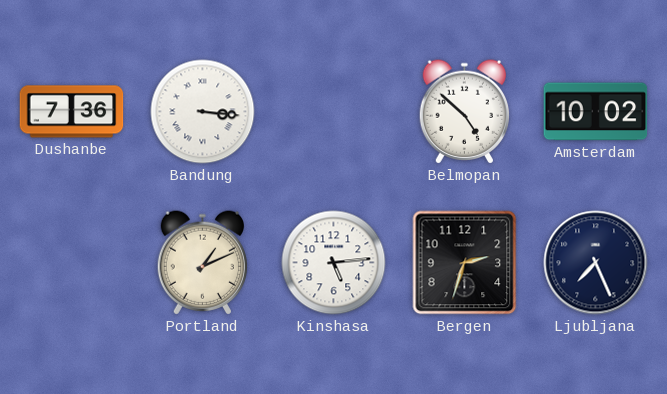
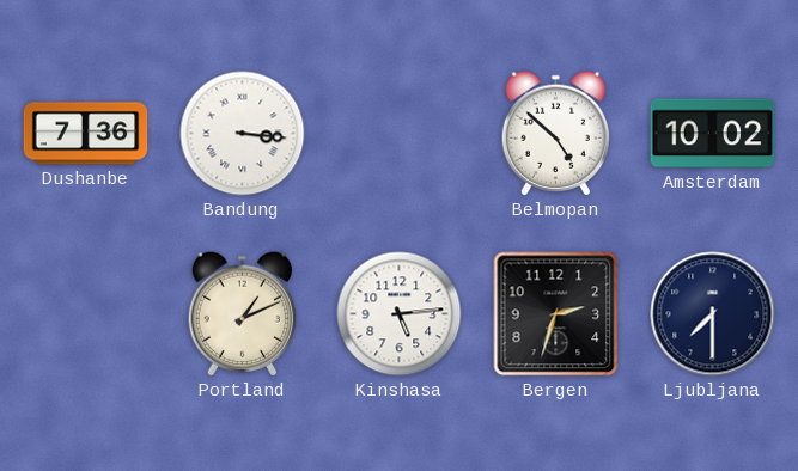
Ljubljana: 7:26 -> 7:30
